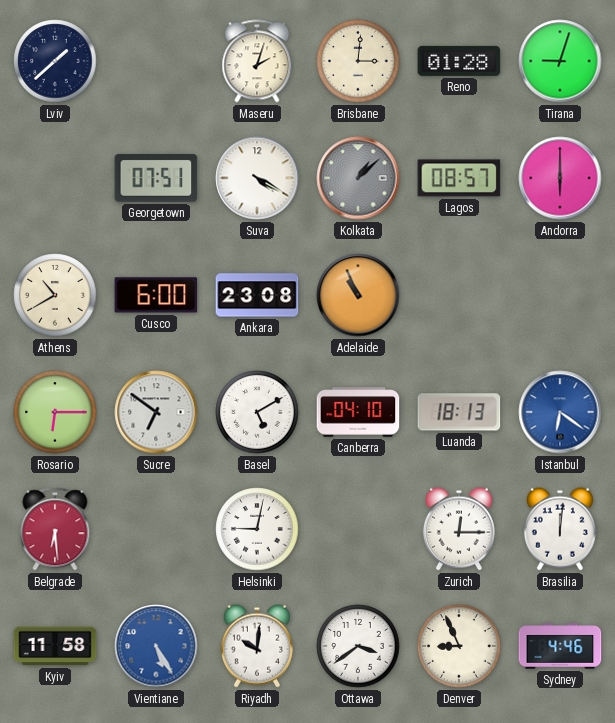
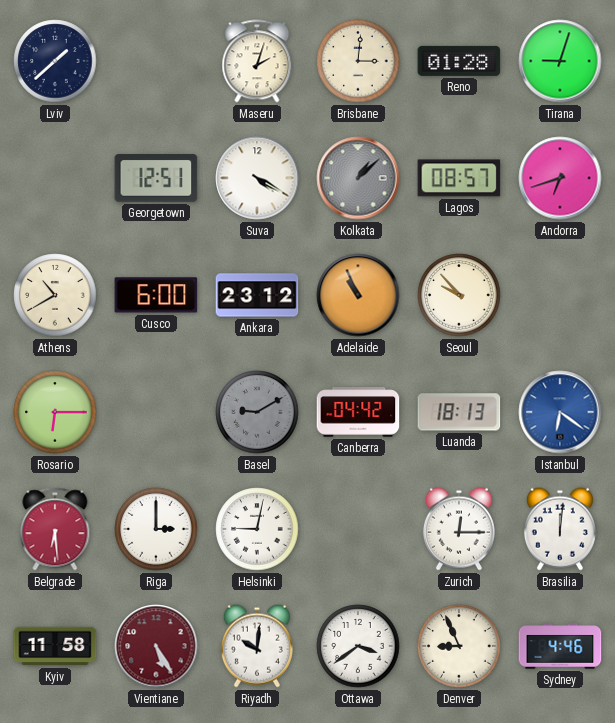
Georgetown: 07:51 -> 12:51
Andorra: 6:00 -> 6:42
Ankara: 23:08 -> 23:12
Seoul: none -> 9:53
Sucre: 6:51 -> none
Basel: 5:10 -> 9:10
Basel dial: white -> grey
Canberra: 04:10 -> 04:42
Riga: none -> 3:00
Vientiane dial: blue -> burgundy
